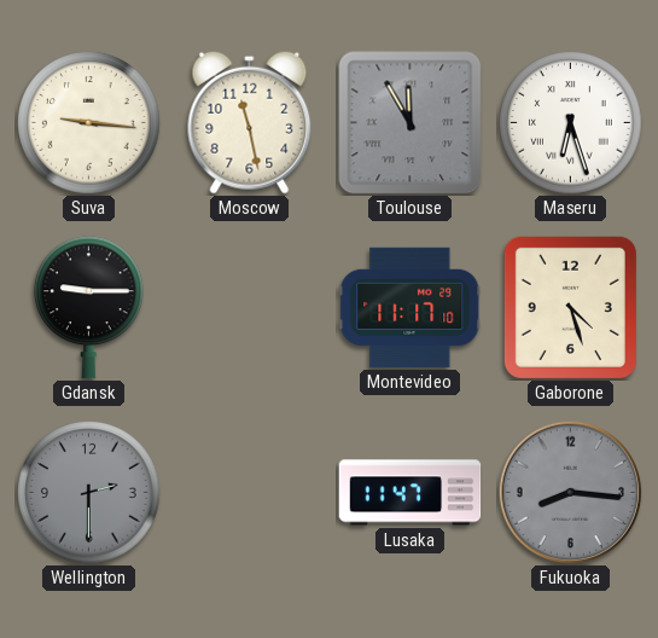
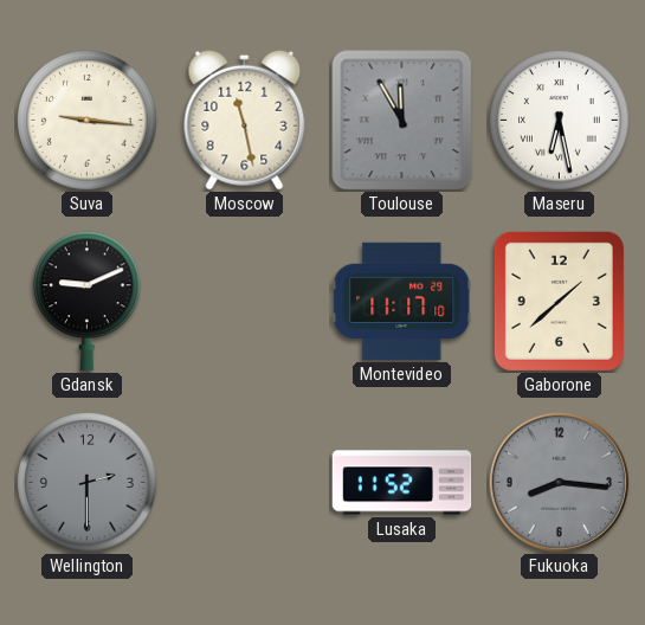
Maseru: 6:27 -> 6:28
Gdansk: 9:15 -> 9:11
Gaborone: 4:27 -> 1:38
Lusaka: 11:47 -> 11:52
